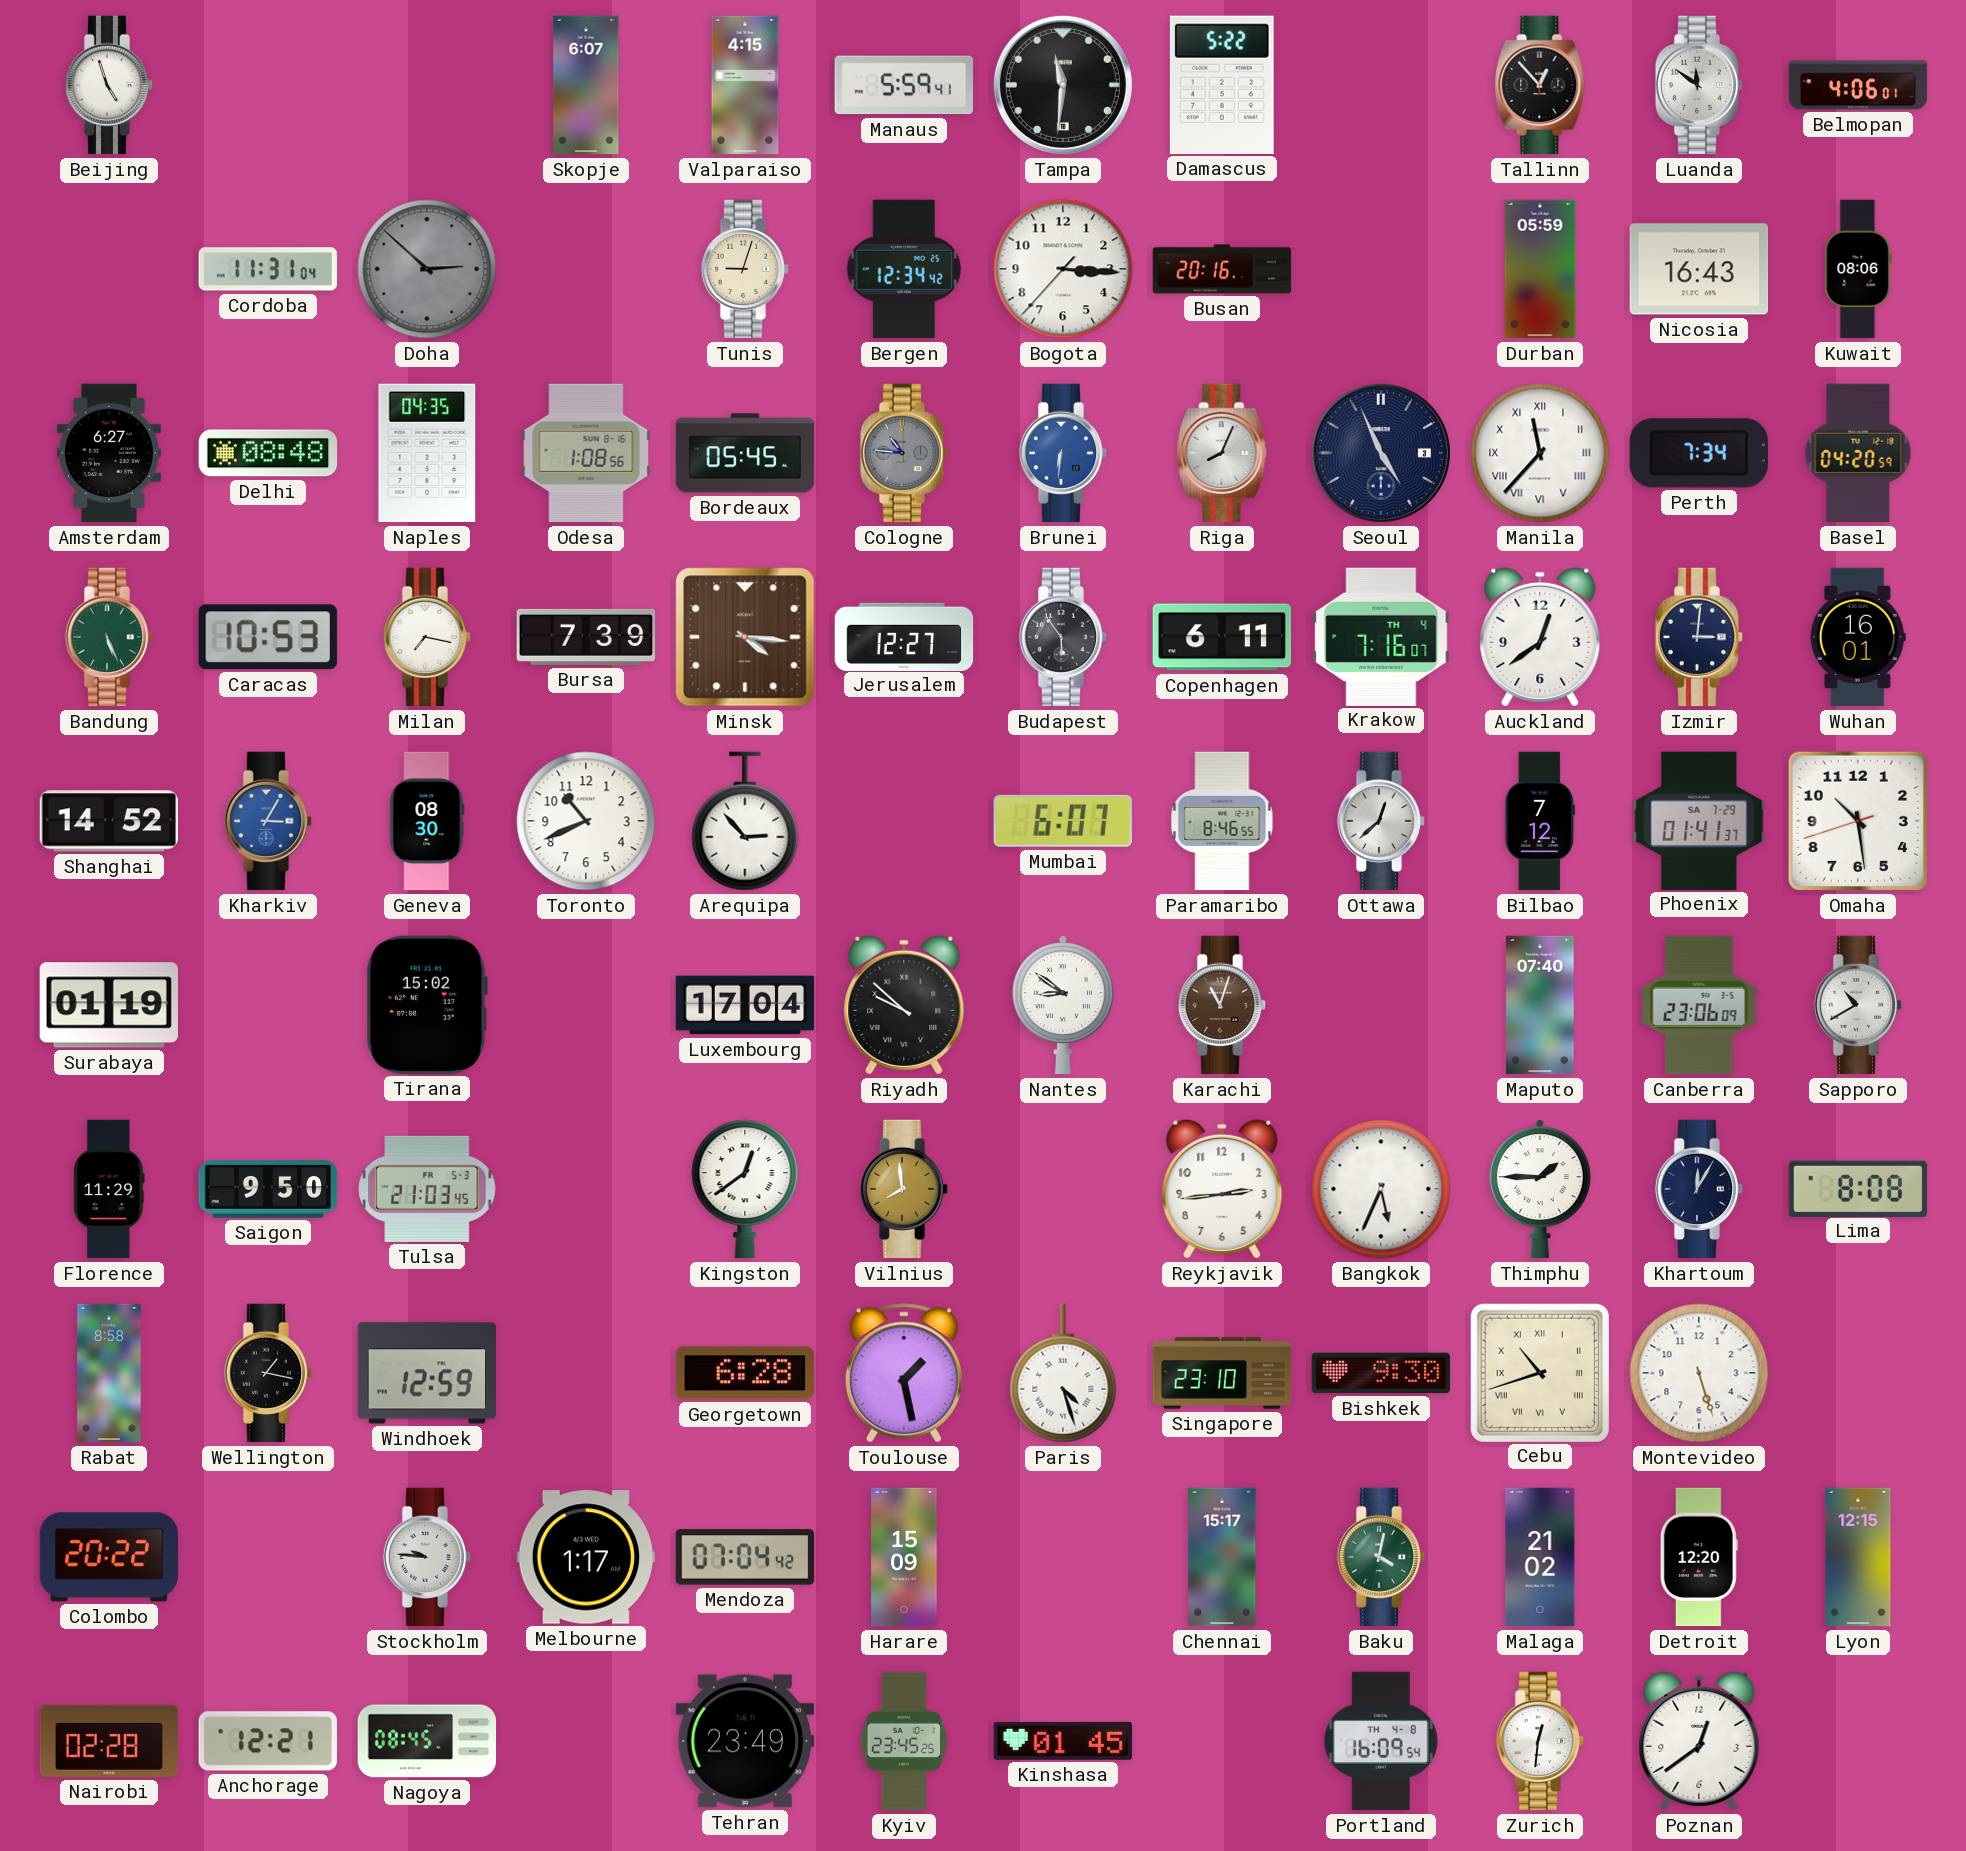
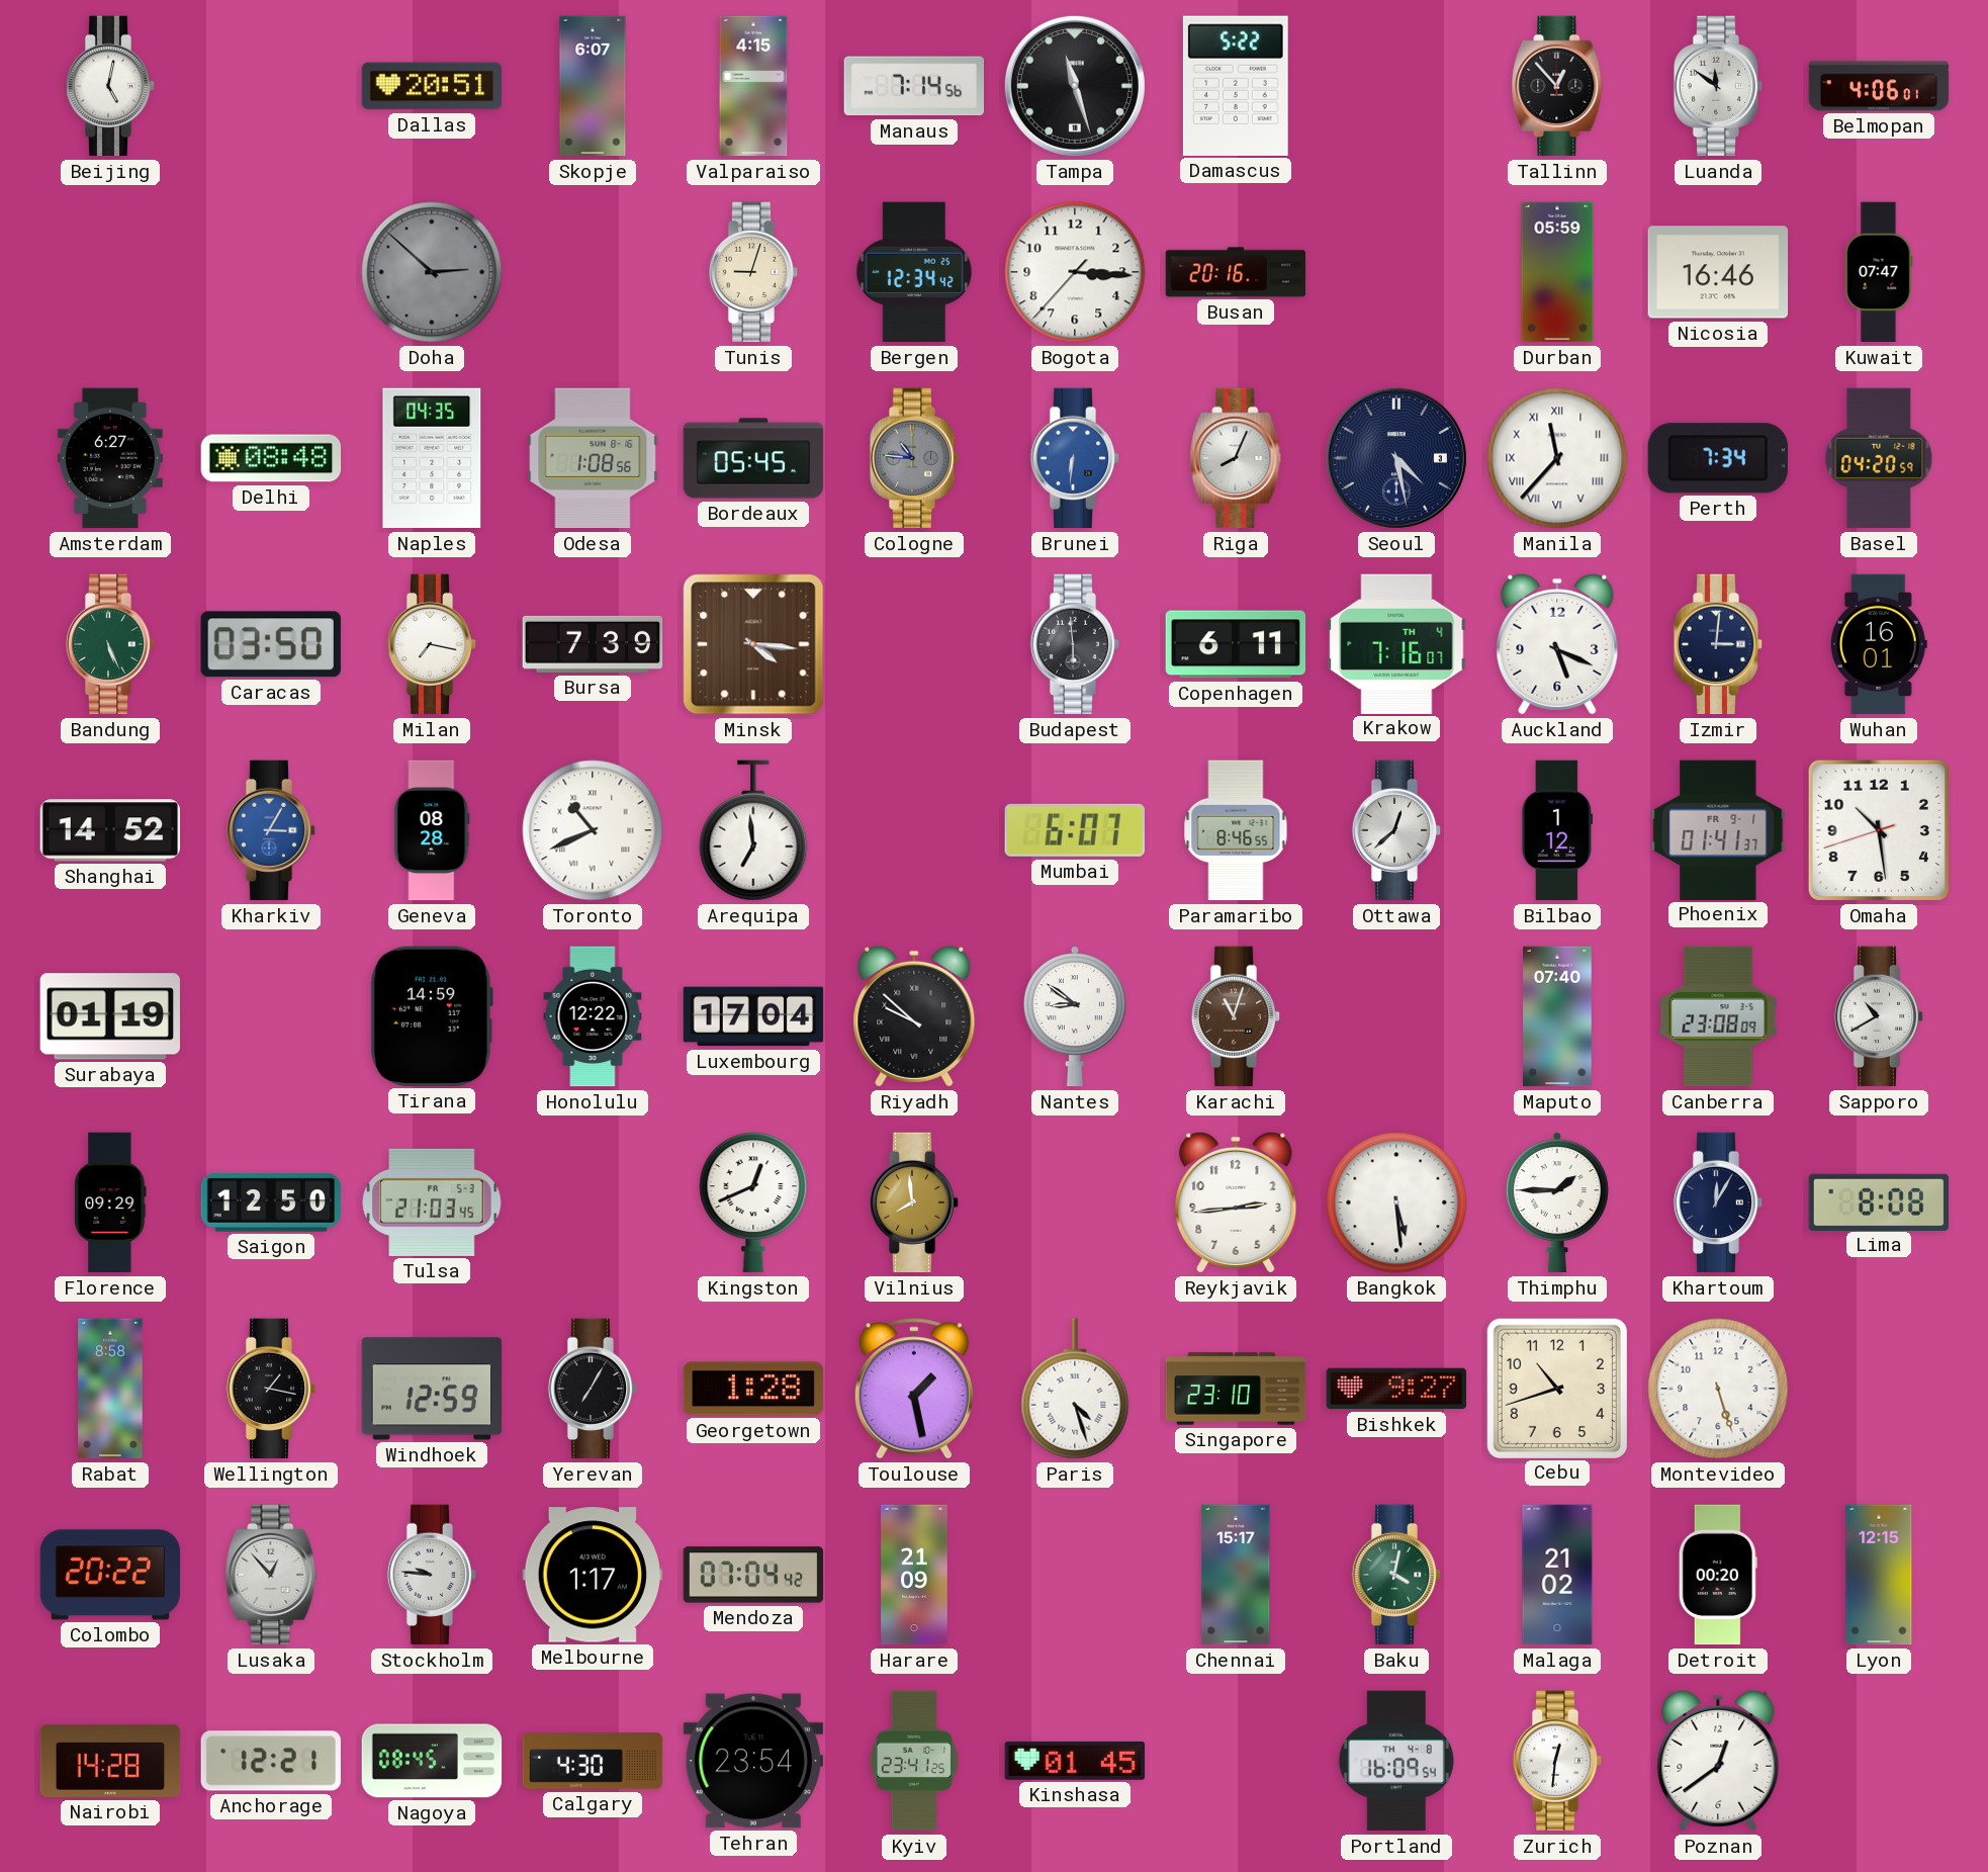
Beijing: 4:57 -> 5:02
Dallas: none -> 20:51
Manaus: 5:59 -> 7:14
Tampa: 11:31 -> 11:27
Cordoba: 11:31 -> none
Nicosia: 16:43 -> 16:46
Kuwait: 08:06 -> 07:47
Seoul: 4:56 -> 4:28
Caracas: 10:53 -> 03:50
Jerusalem: 12:27 -> none
Budapest: 5:54 -> 5:59
Auckland: 12:39 -> 5:19
Geneva: 08:30 -> 08:28
Toronto numerals: Arabic -> Roman
Arequipa: 2:53 -> 6:59
Bilbao: 7:12 -> 1:12
Phoenix date: SA 7-29 -> FR 9-1
Tirana: 15:02 -> 14:59
Honolulu: none -> 12:22
Canberra: 23:06 -> 23:08
Florence: 11:29 -> 09:29
Saigon: 9:50 -> 12:50
Kingston: 12:39 -> 12:41
Bangkok: 5:34 -> 5:29
Yerevan: none -> 7:05
Georgetown: 6:28 -> 1:28
Bishkek: 9:30 -> 9:27
Cebu numerals: Roman -> Arabic
Lusaka: none -> 12:53
Harare: 15:09 -> 21:09
Detroit: 12:20 -> 00:20
Nairobi: 02:28 -> 14:28
Calgary: none -> 4:30
Tehran: 23:49 -> 23:54
Kyiv: 23:45 -> 23:41
